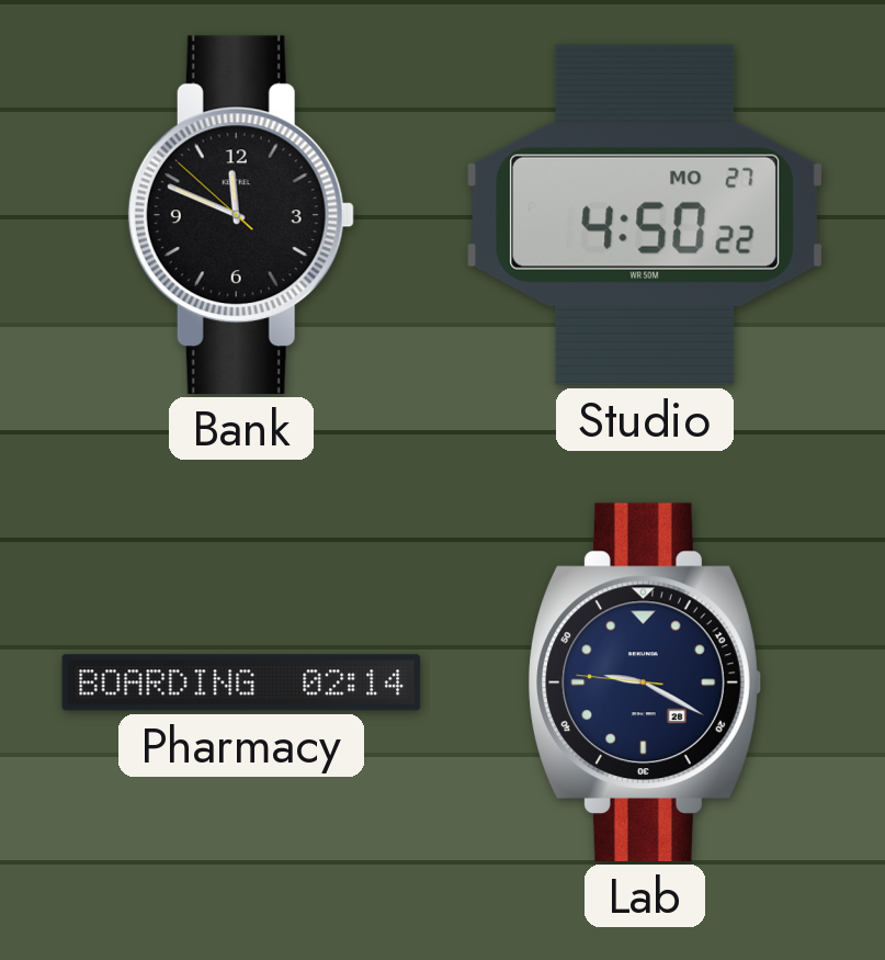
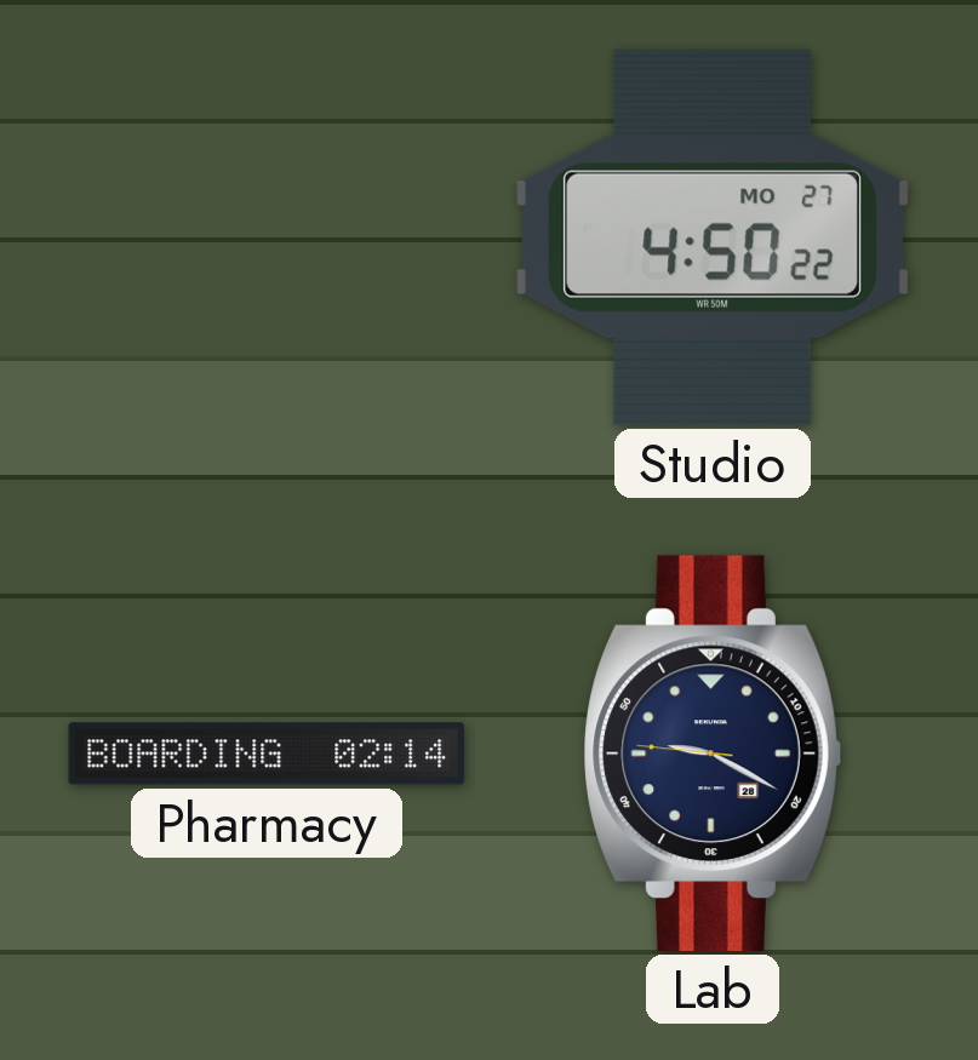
Bank: 11:48 -> none
